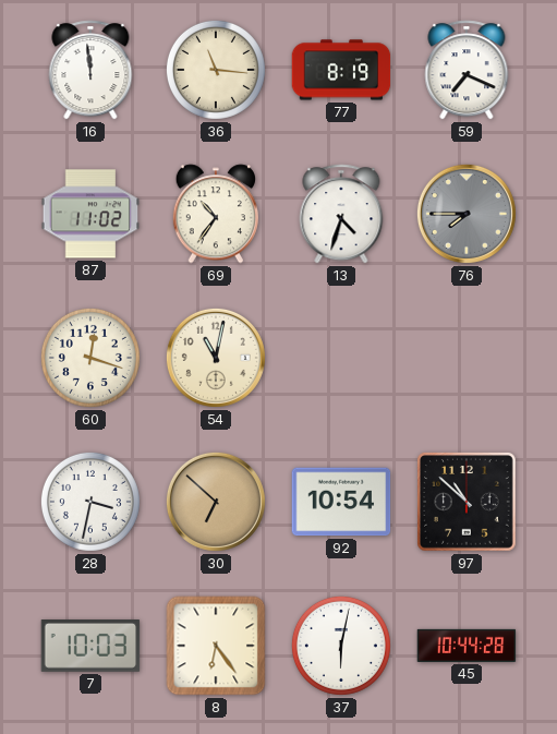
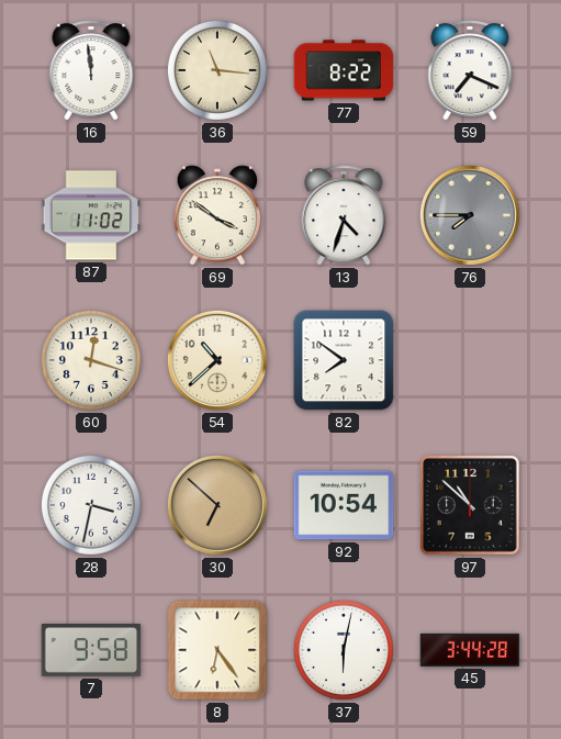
77: 8:19 -> 8:22
69: 10:36 -> 3:51
54: 11:02 -> 10:38
82: none -> 7:51
7: 10:03 -> 9:58
45: 10:44 -> 3:44
